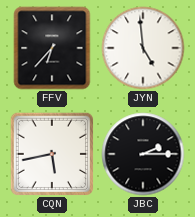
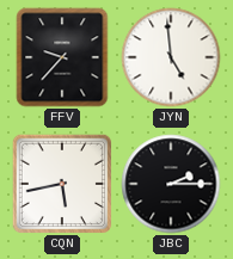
FFV: 6:37 -> 9:37
